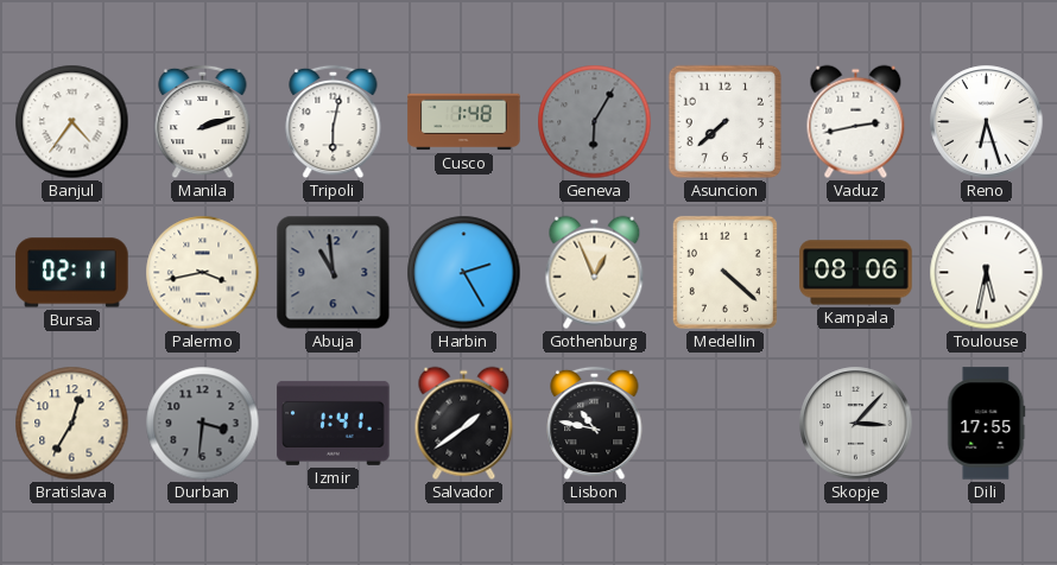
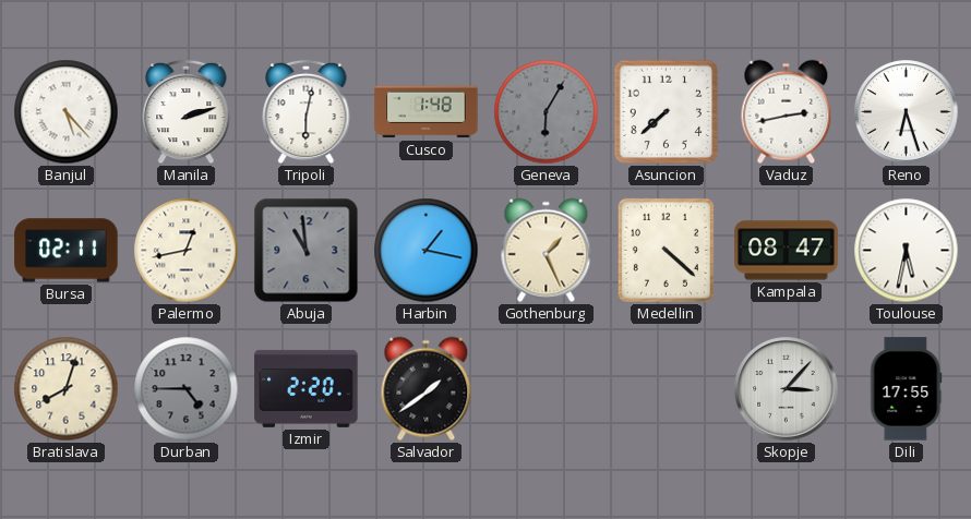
Banjul: 4:36 -> 5:23
Palermo: 3:43 -> 12:43
Harbin: 2:25 -> 1:17
Gothenburg: 12:56 -> 1:26
Kampala: 08:06 -> 08:47
Bratislava: 12:35 -> 8:03
Durban: 3:31 -> 4:45
Izmir: 1:41 -> 2:20
Lisbon: 10:47 -> none
